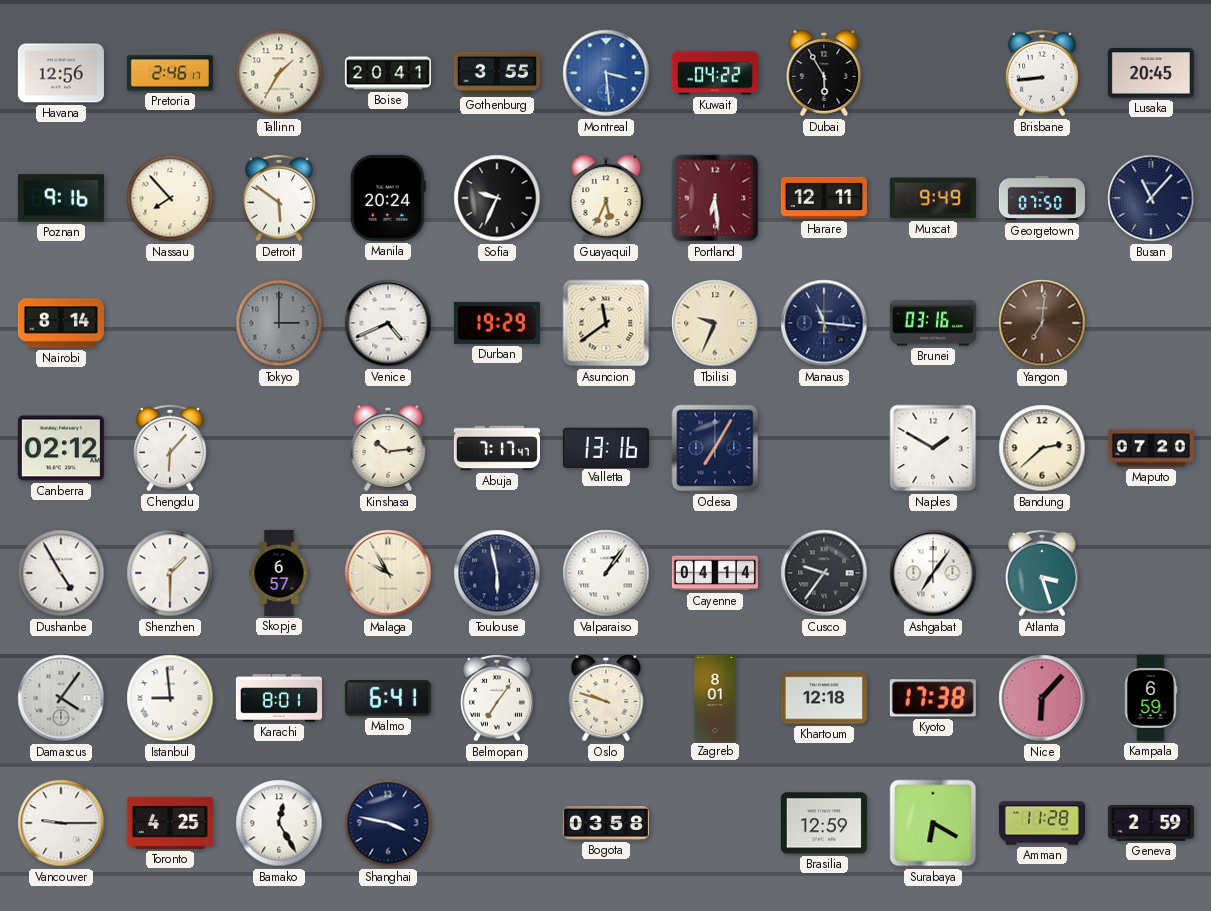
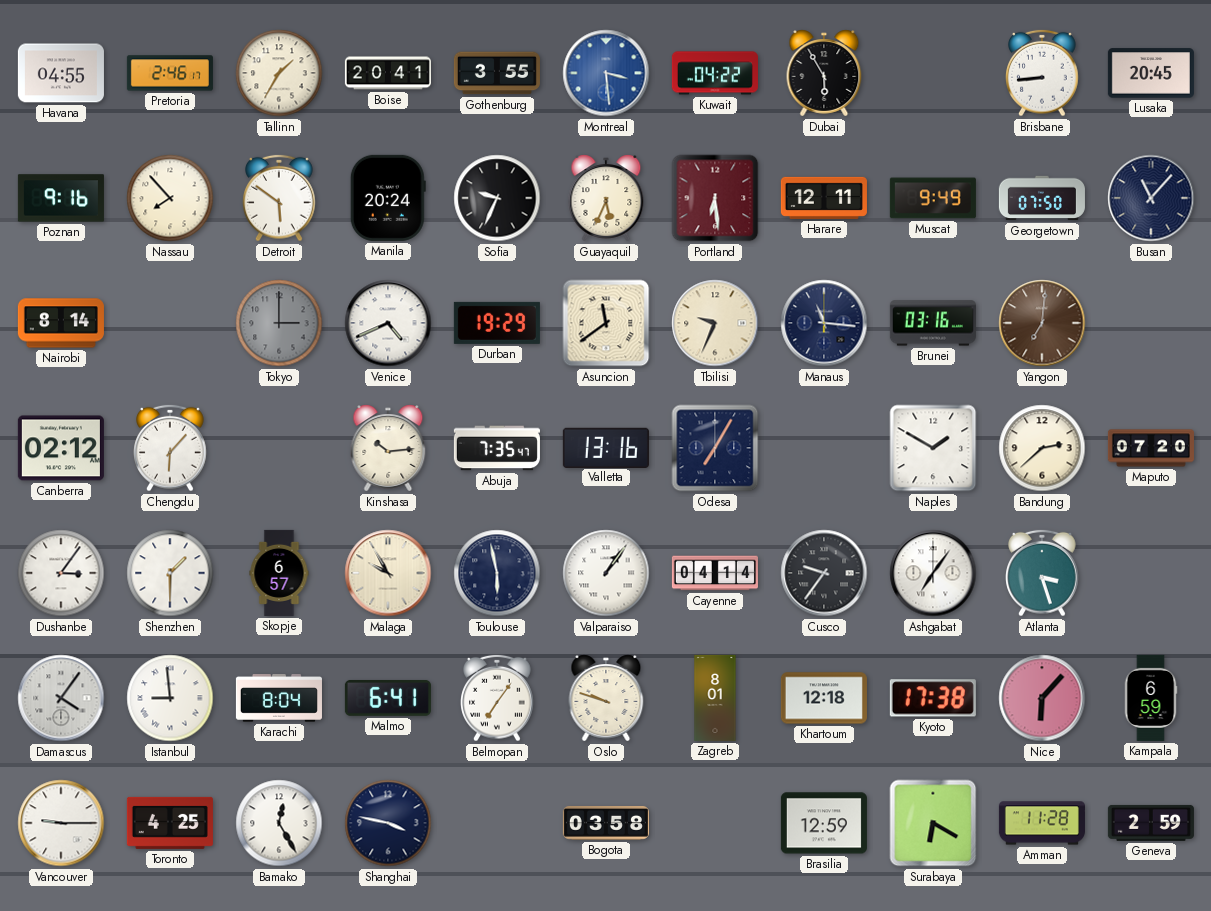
Havana: 12:56 -> 04:55
Abuja: 7:17 -> 7:35
Dushanbe: 4:55 -> 3:06
Karachi: 8:01 -> 8:04
